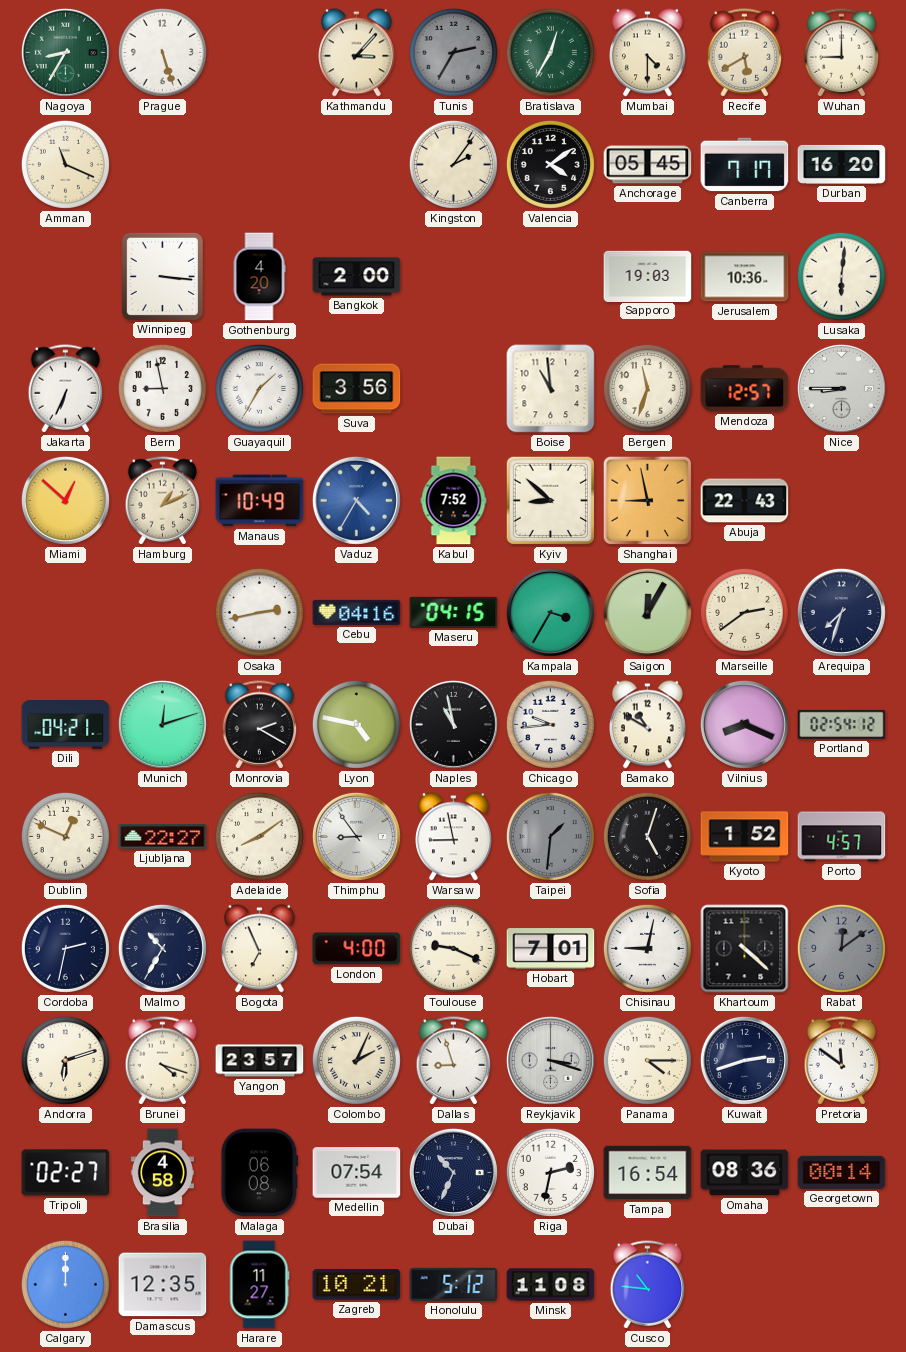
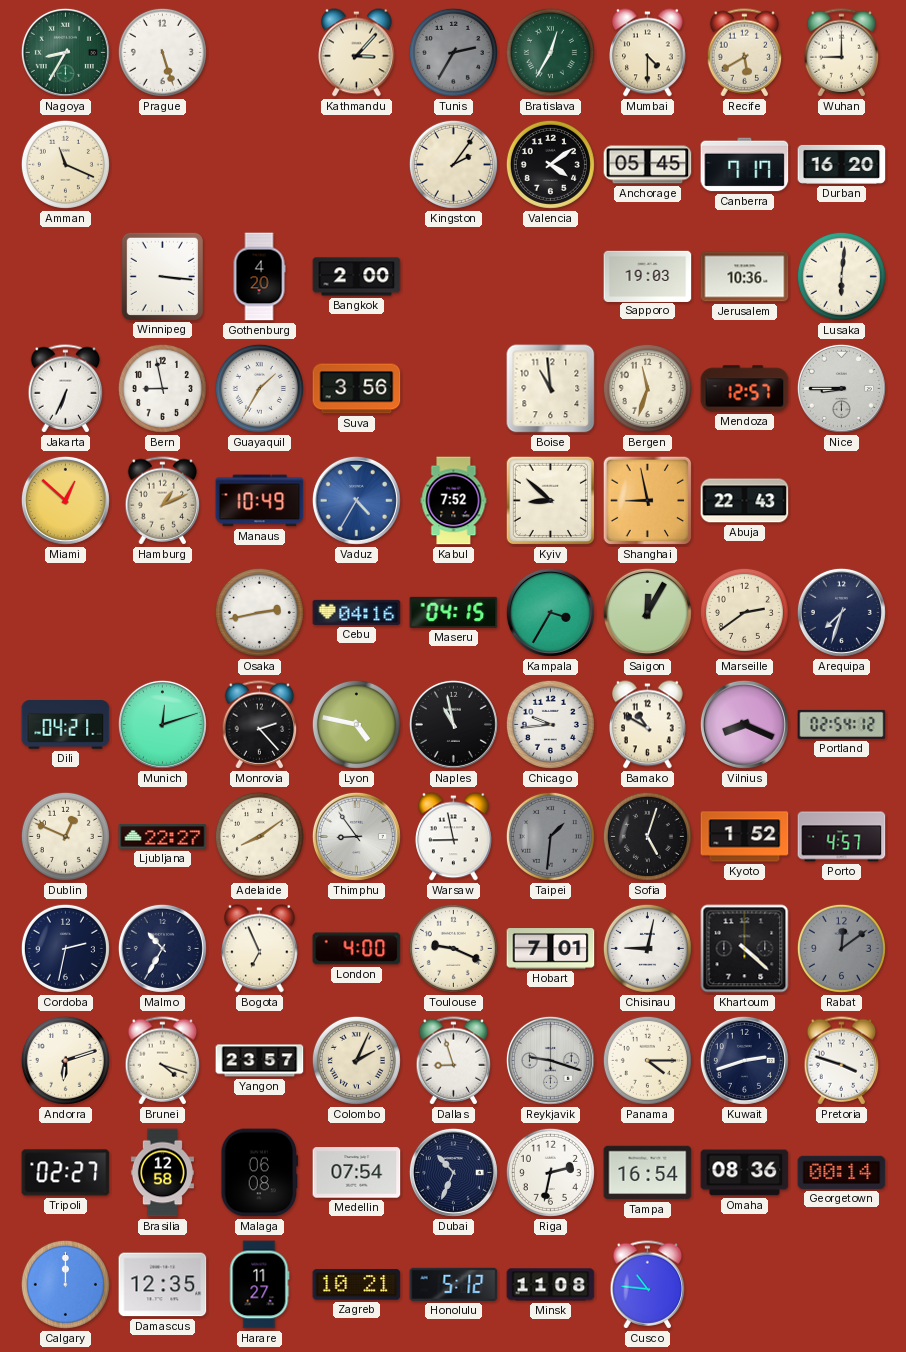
Monrovia: 2:20 -> 2:23
Reykjavik: 3:18 -> 9:18
Pretoria: 11:51 -> 3:48
Brasilia: 4:58 -> 12:58
